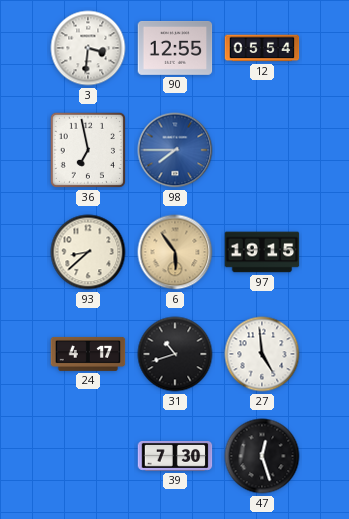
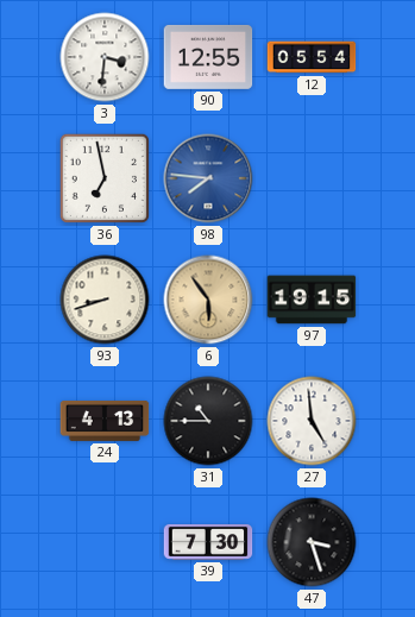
98: 7:45 -> 7:46
93: 8:38 -> 8:42
24: 4:17 -> 4:13
31: 10:42 -> 10:45
47: 12:27 -> 3:27
